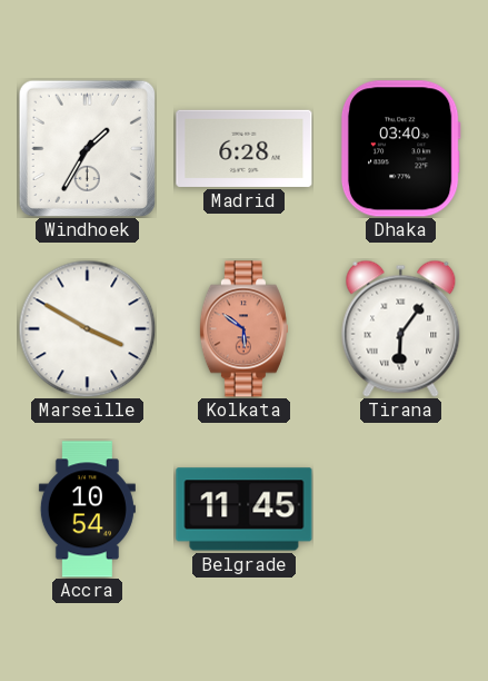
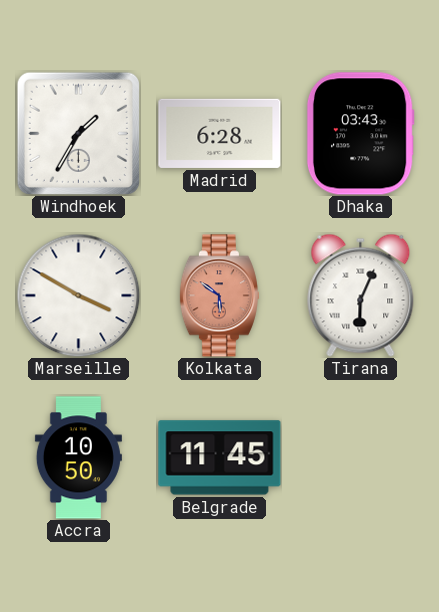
Dhaka: 03:40 -> 03:43
Tirana: 6:06 -> 6:04
Accra: 10:54 -> 10:50
